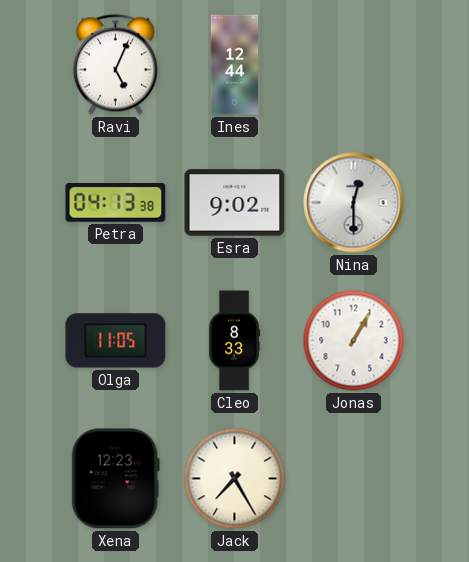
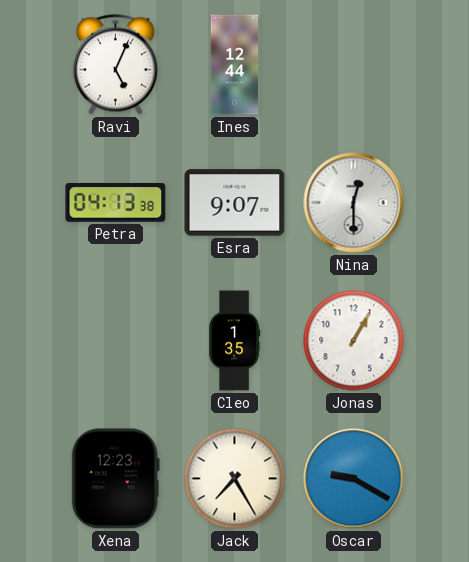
Esra: 9:02 -> 9:07
Olga: 11:05 -> none
Cleo: 8:33 -> 1:35
Oscar: none -> 9:20
